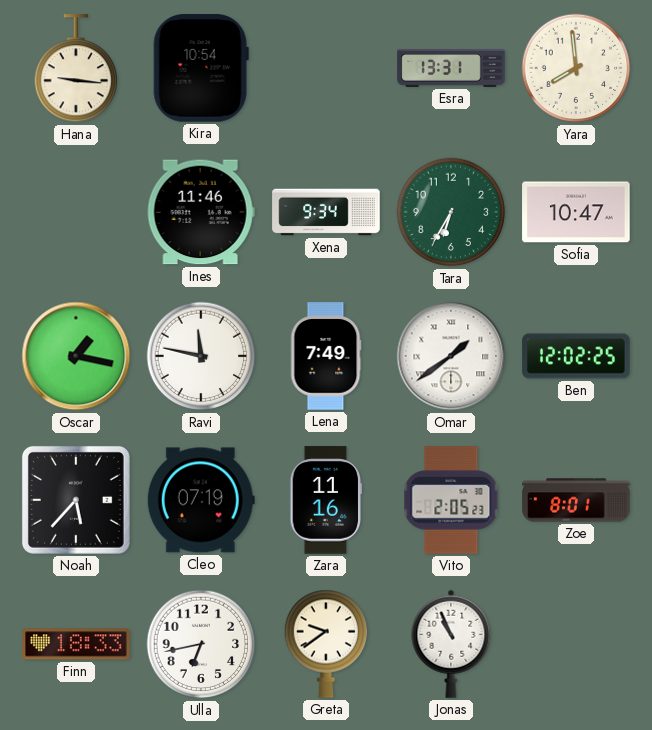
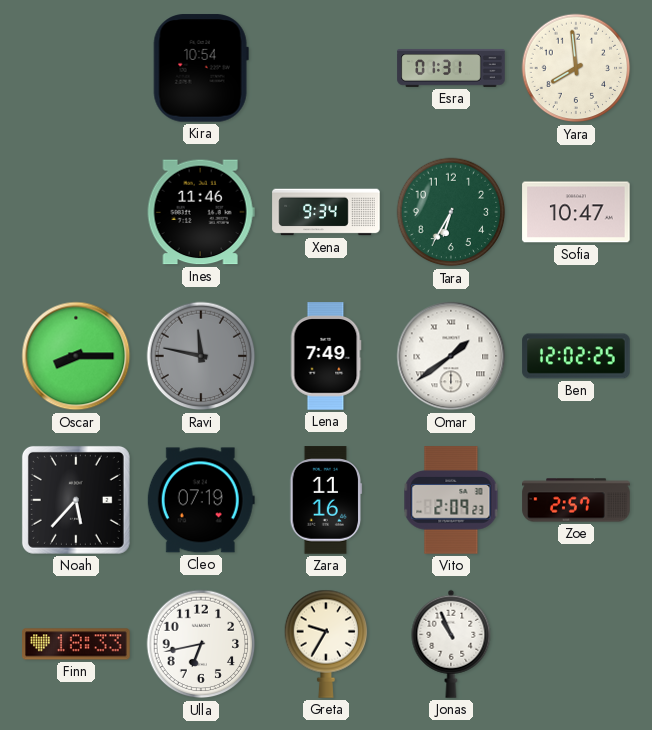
Hana: 9:16 -> none
Esra: 13:31 -> 01:31
Oscar: 1:17 -> 8:15
Ravi dial: white -> grey
Vito: 2:05 -> 2:09
Zoe: 8:01 -> 2:57
Greta: 9:39 -> 9:35
